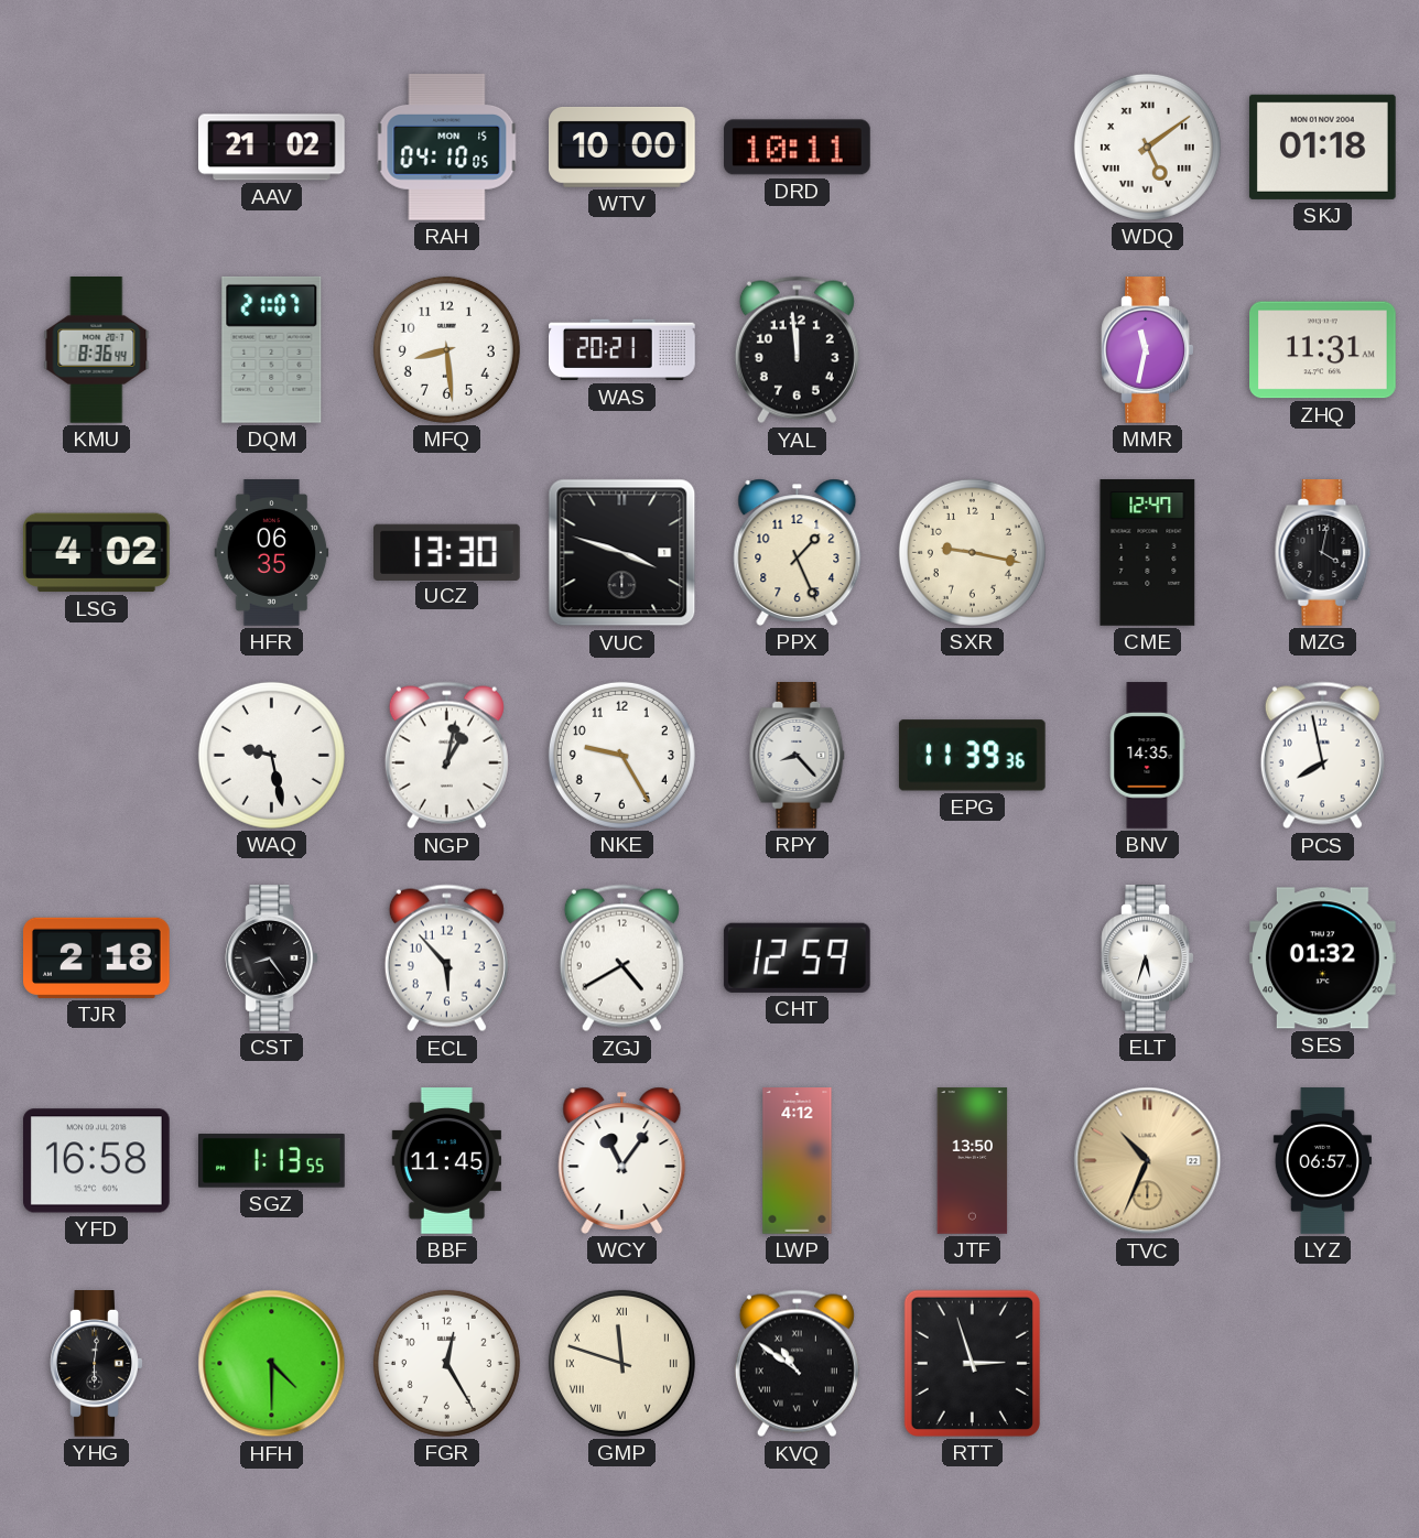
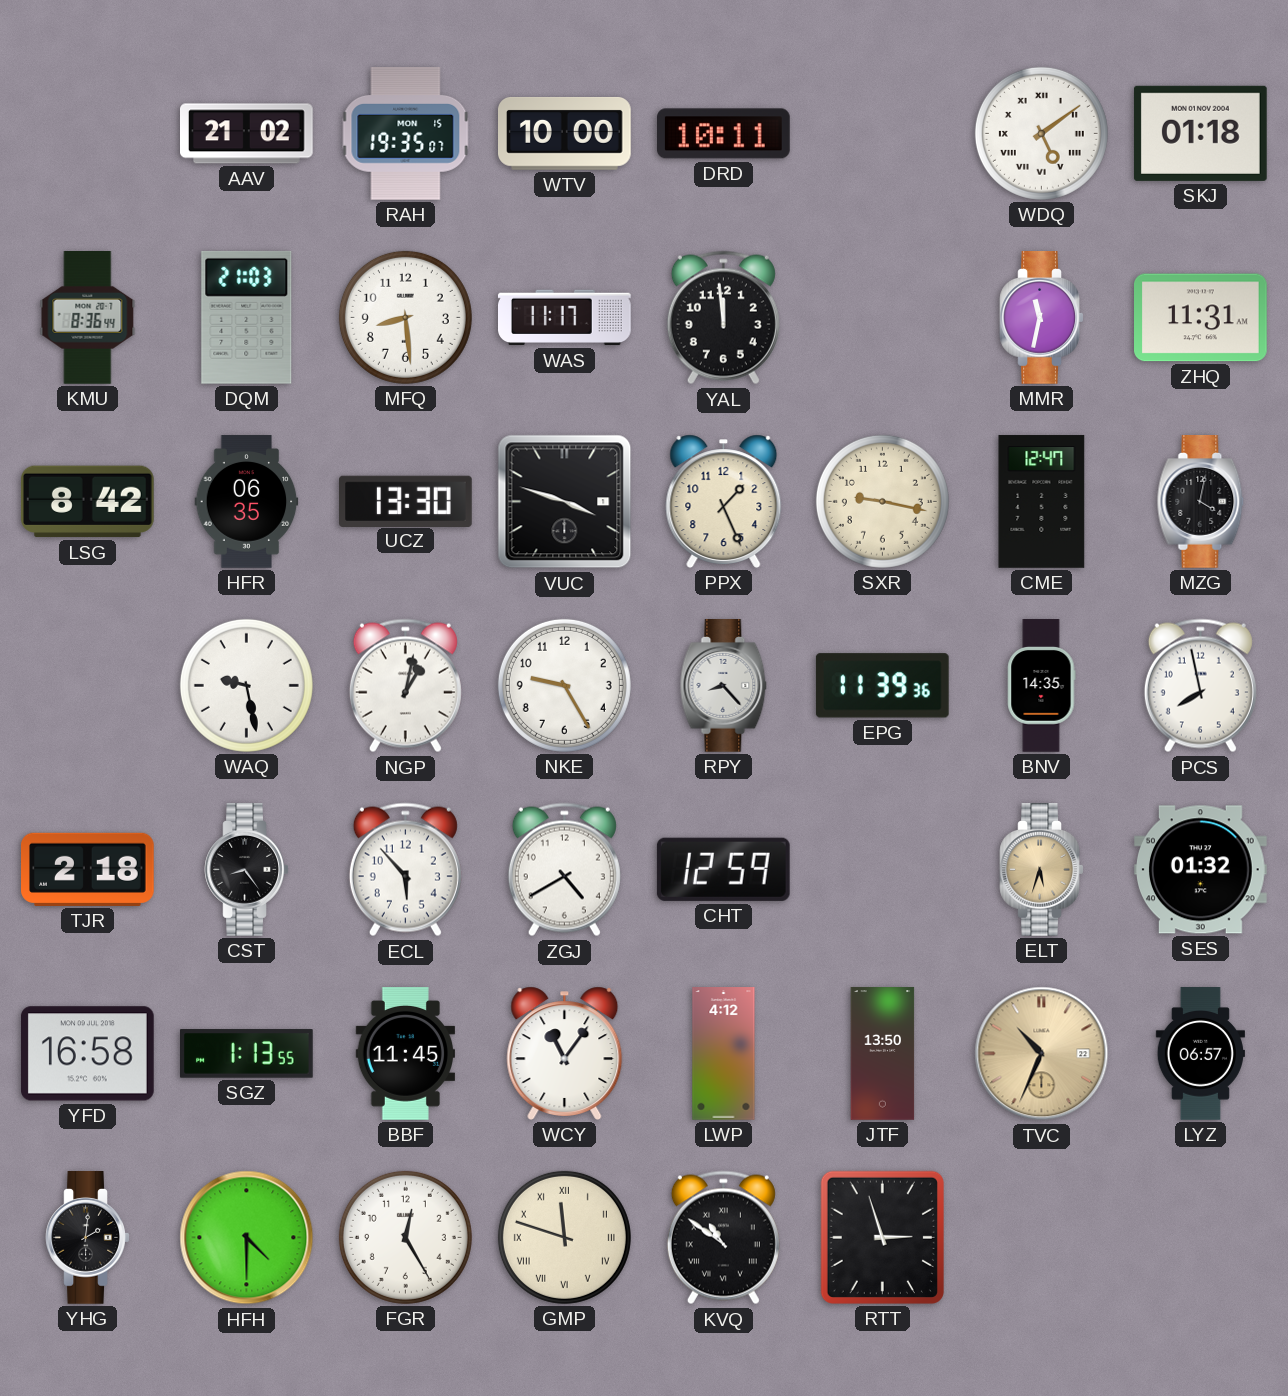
RAH: 04:10 -> 19:35
DQM: 21:07 -> 21:03
WAS: 20:21 -> 11:17
LSG: 4:02 -> 8:42
ELT dial: white -> champagne
YHG: 6:01 -> 2:01
